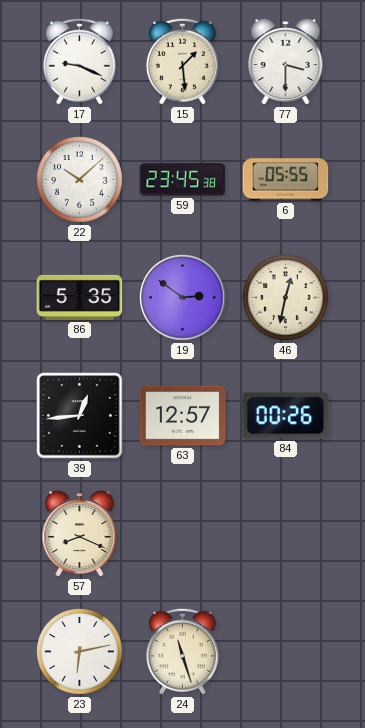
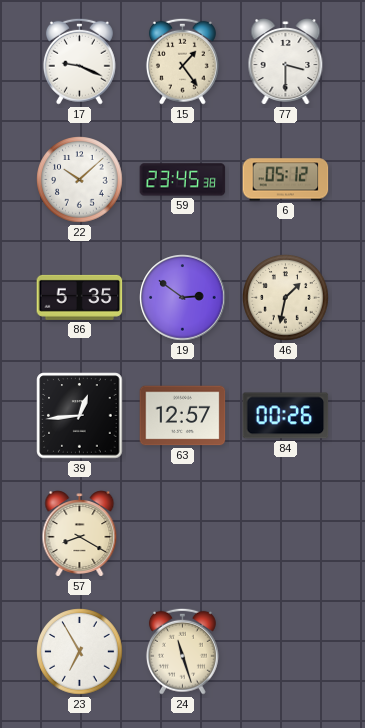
15: 1:29 -> 1:24
6: 05:55 -> 05:12
46: 12:32 -> 1:32
57: 8:19 -> 8:20
23: 6:13 -> 6:55
